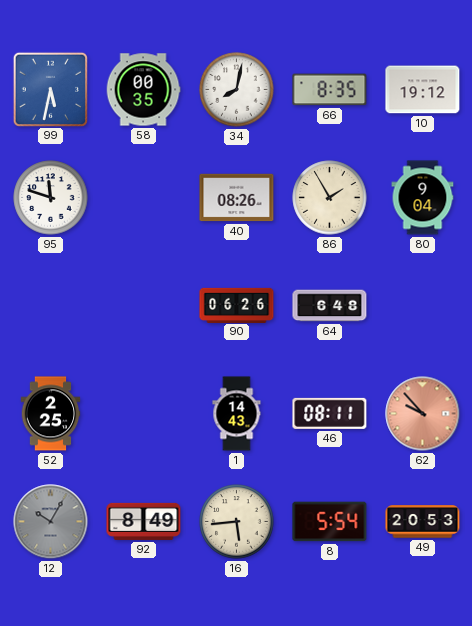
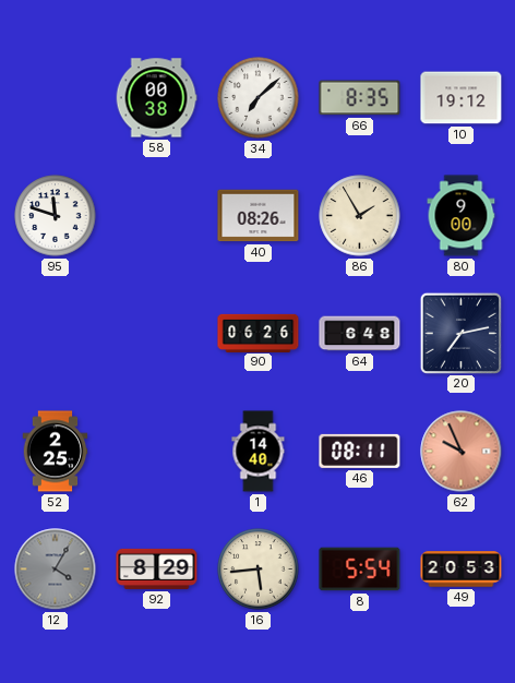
99: 5:32 -> none
58: 00:35 -> 00:38
34: 8:02 -> 7:08
80: 9:04 -> 9:00
20: none -> 7:13
1: 14:43 -> 14:40
62: 9:53 -> 9:56
12: 10:05 -> 4:05
92: 8:49 -> 8:29
